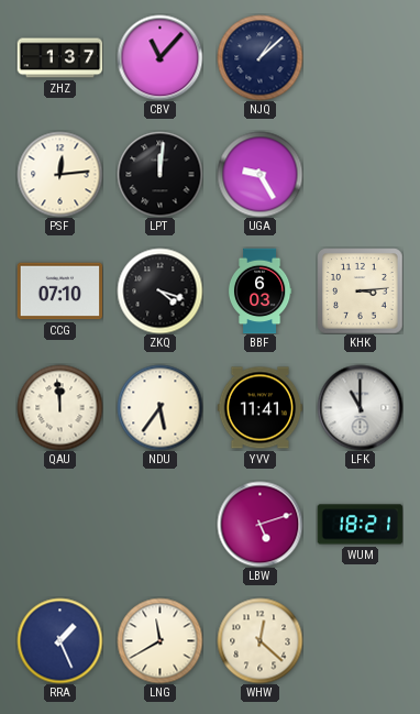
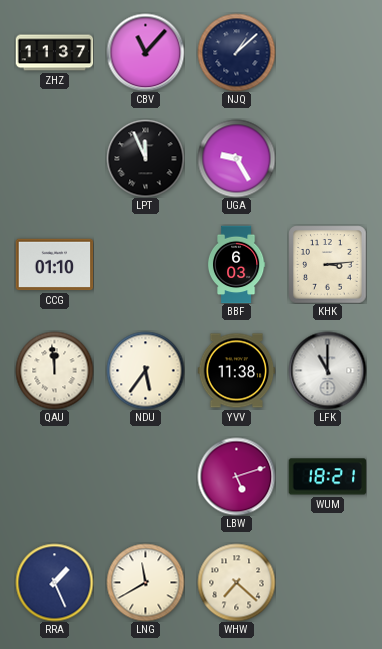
ZHZ: 1:37 -> 11:37
PSF: 12:14 -> none
LPT: 12:01 -> 11:56
CCG: 07:10 -> 01:10
ZKQ: 4:18 -> none
YVV: 11:41 -> 11:38
WHW: 12:22 -> 7:22
